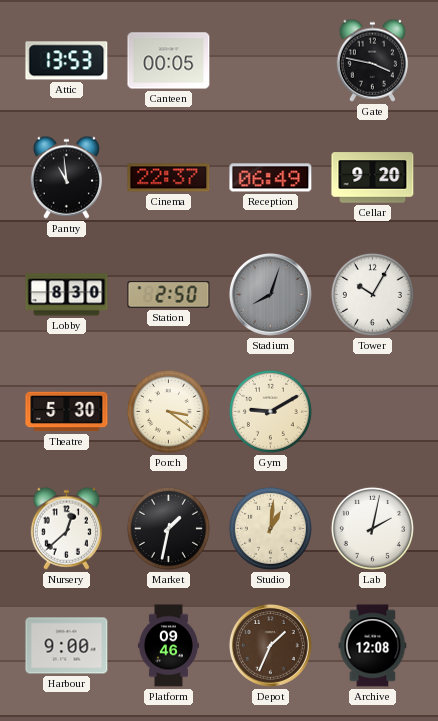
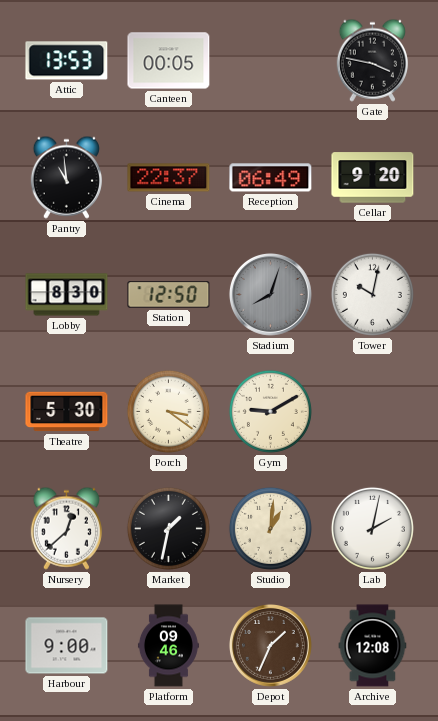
Station: 2:50 -> 12:50
Tower: 10:05 -> 10:02
